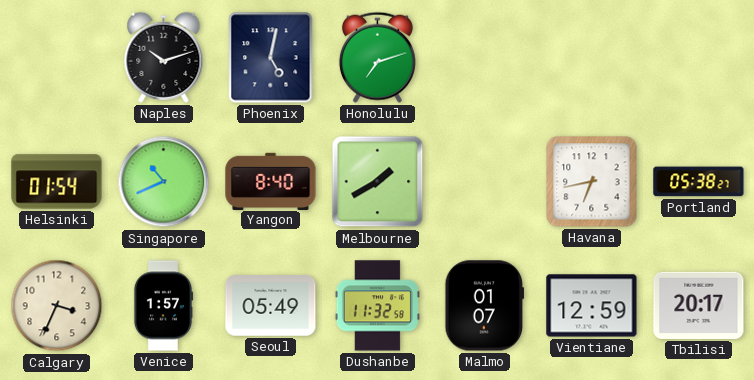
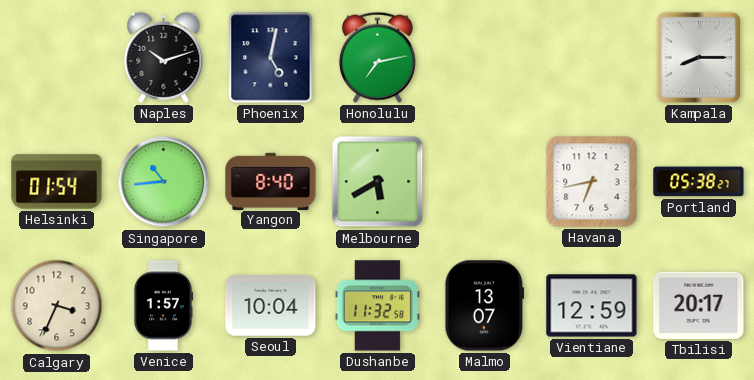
Honolulu: 7:12 -> 7:13
Kampala: none -> 8:15
Singapore: 10:41 -> 10:44
Melbourne: 1:40 -> 5:40
Seoul: 05:49 -> 10:04
Malmo: 01:07 -> 13:07
